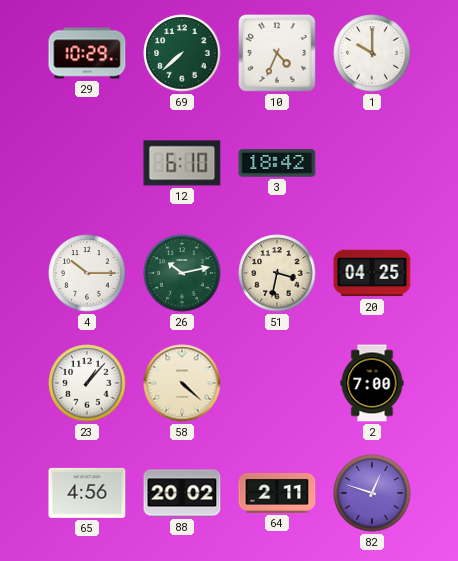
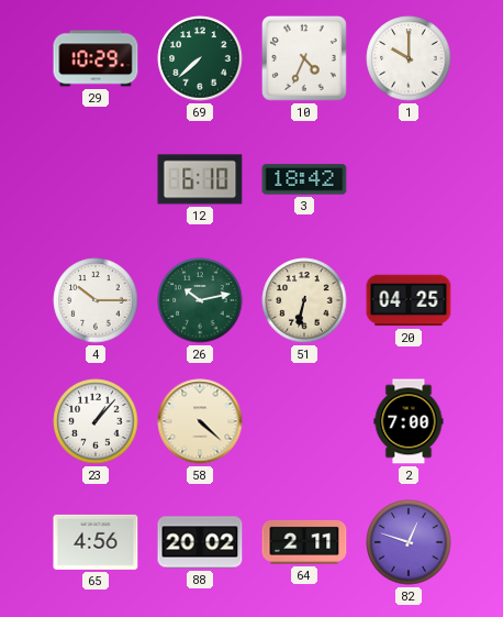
51: 3:32 -> 6:32
